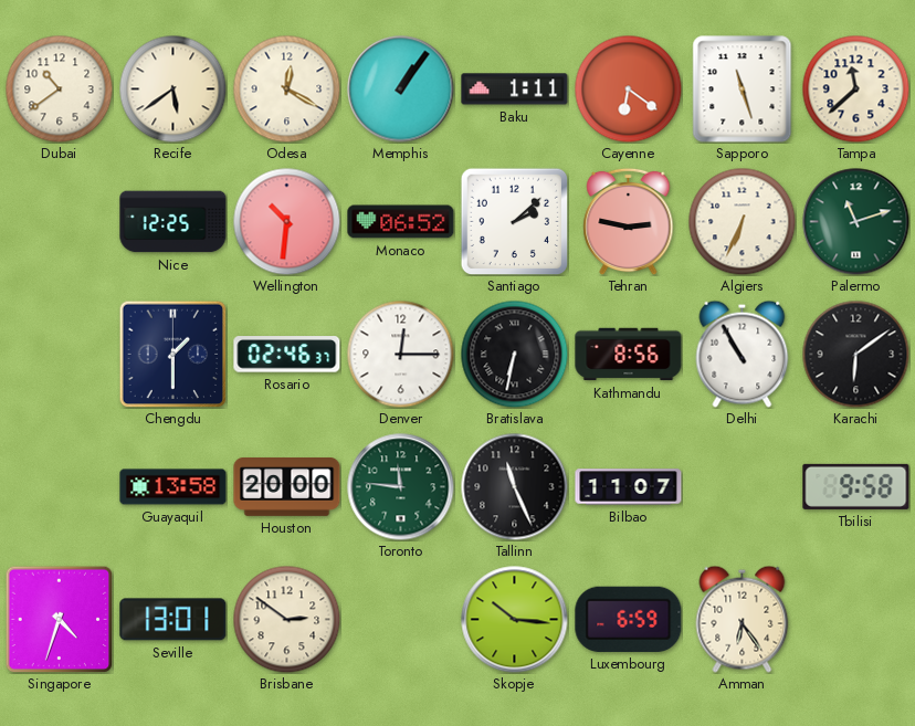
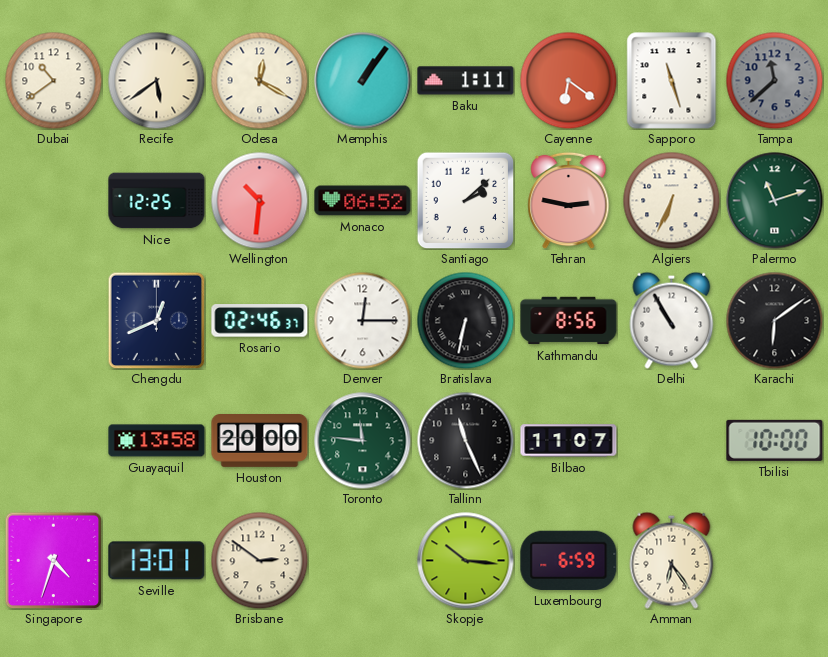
Tampa dial: cream -> grey
Chengdu: 1:30 -> 12:41
Tbilisi: 9:58 -> 10:00
